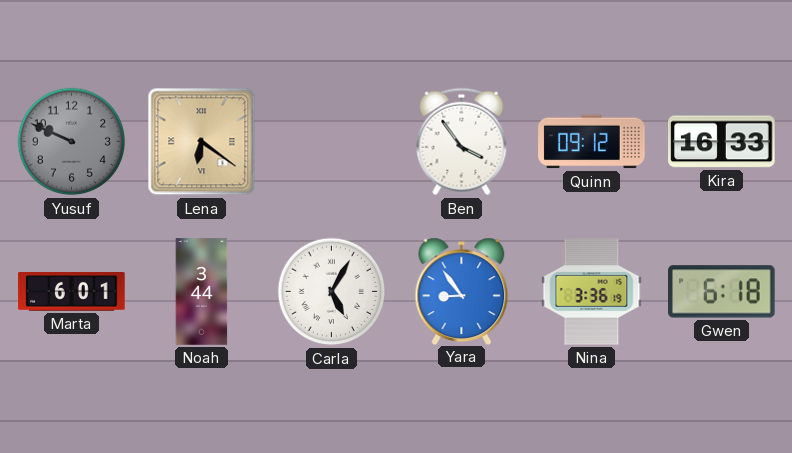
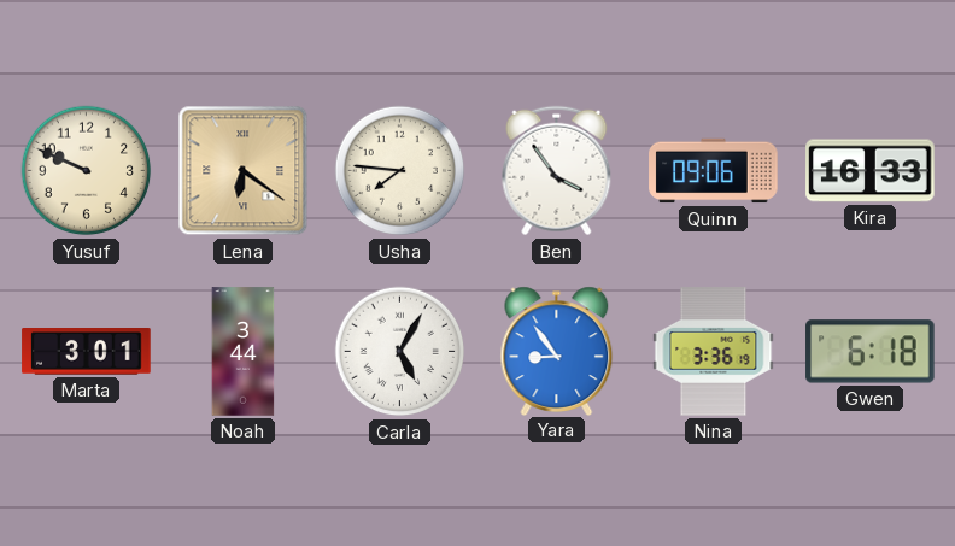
Yusuf dial: grey -> cream
Usha: none -> 7:46
Quinn: 09:12 -> 09:06
Marta: 6:01 -> 3:01
